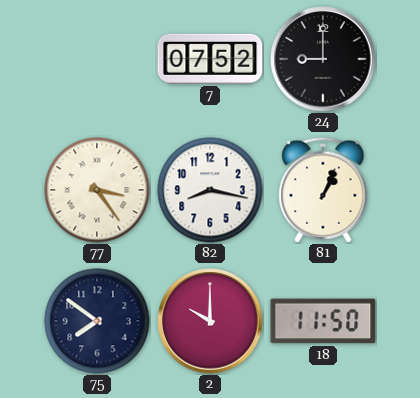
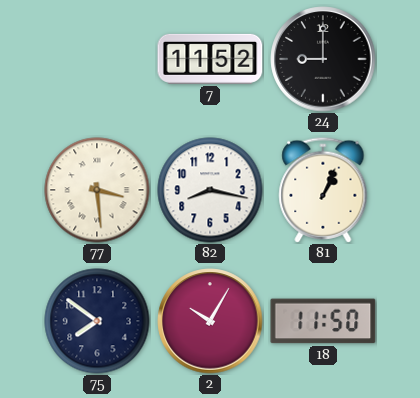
7: 07:52 -> 11:52
77: 3:24 -> 3:29
2: 10:00 -> 10:05
